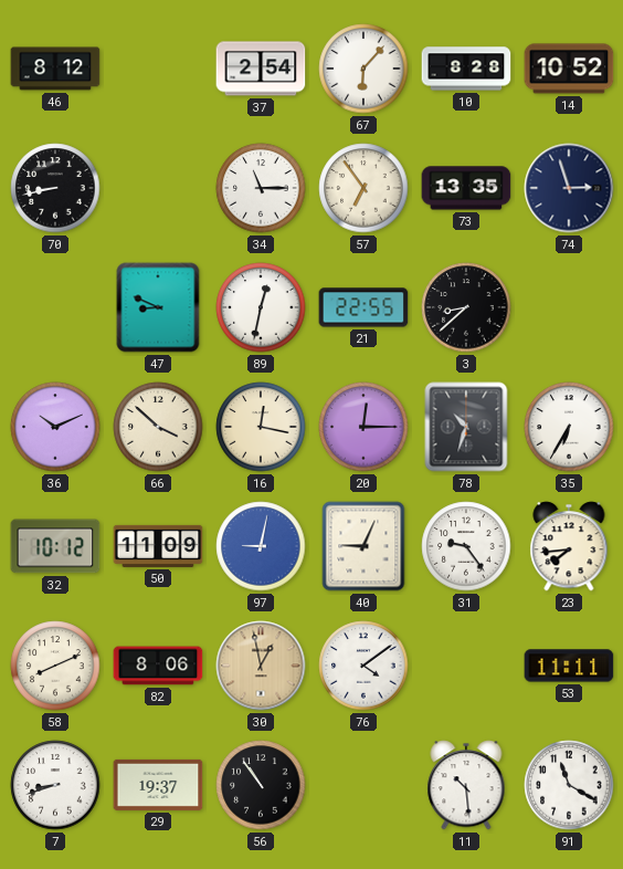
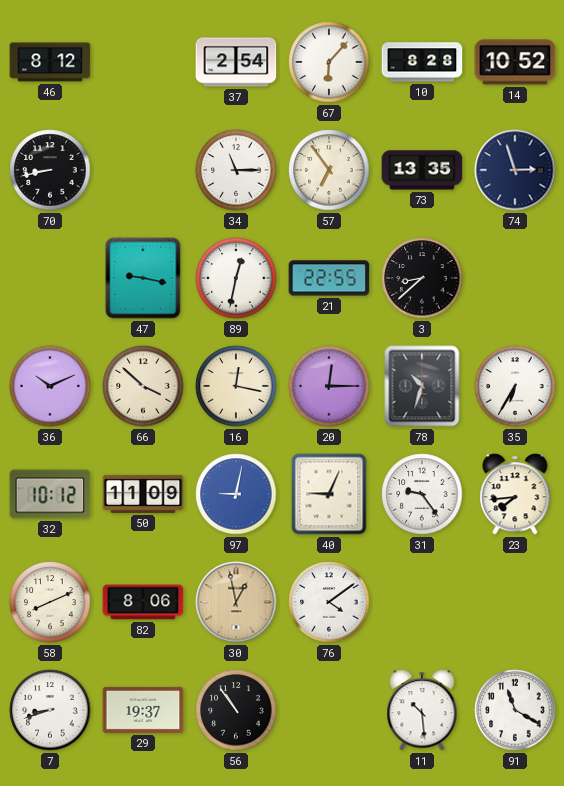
47: 8:49 -> 9:17
53: 11:11 -> none
